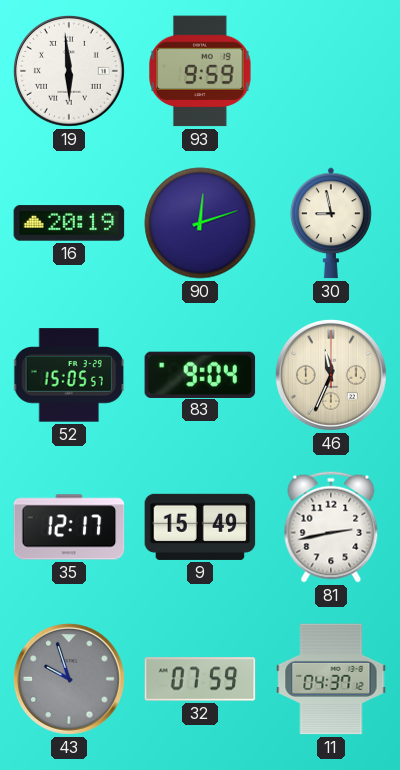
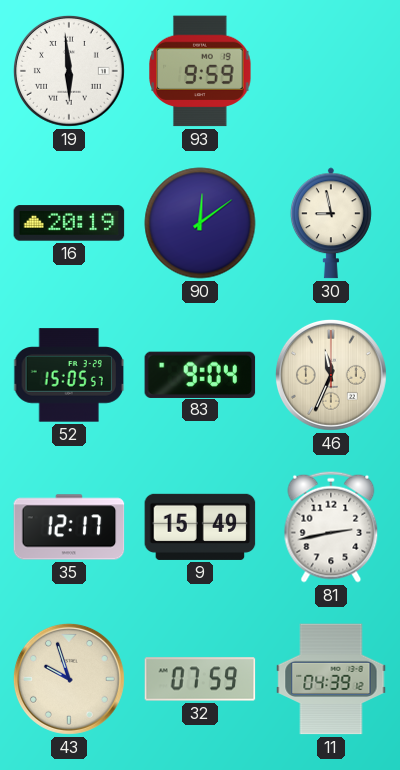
90: 12:12 -> 12:09
43 dial: grey -> cream
11: 04:37 -> 04:39
